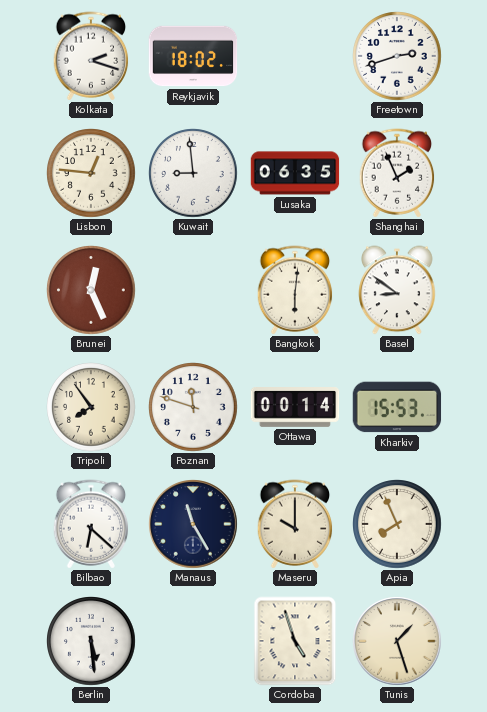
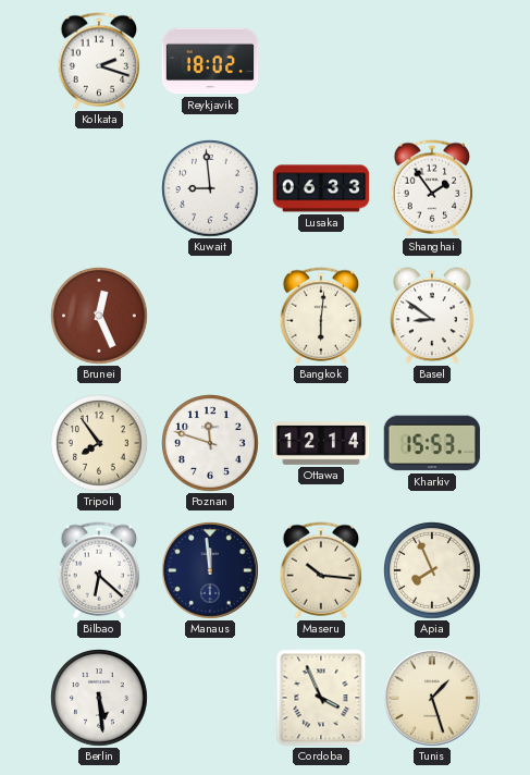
Freetown: 2:42 -> none
Lisbon: 12:46 -> none
Lusaka: 06:35 -> 06:33
Shanghai: 1:56 -> 1:54
Ottawa: 00:14 -> 12:14
Manaus: 11:25 -> 11:59
Maseru: 10:00 -> 10:16
Cordoba: 4:57 -> 3:56
